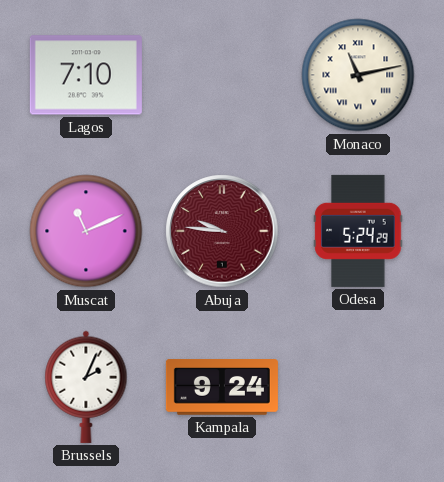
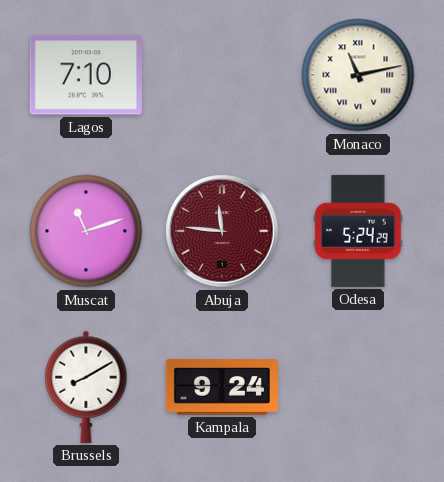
Muscat: 11:11 -> 11:12
Abuja: 9:46 -> 11:46
Brussels: 2:04 -> 8:10
